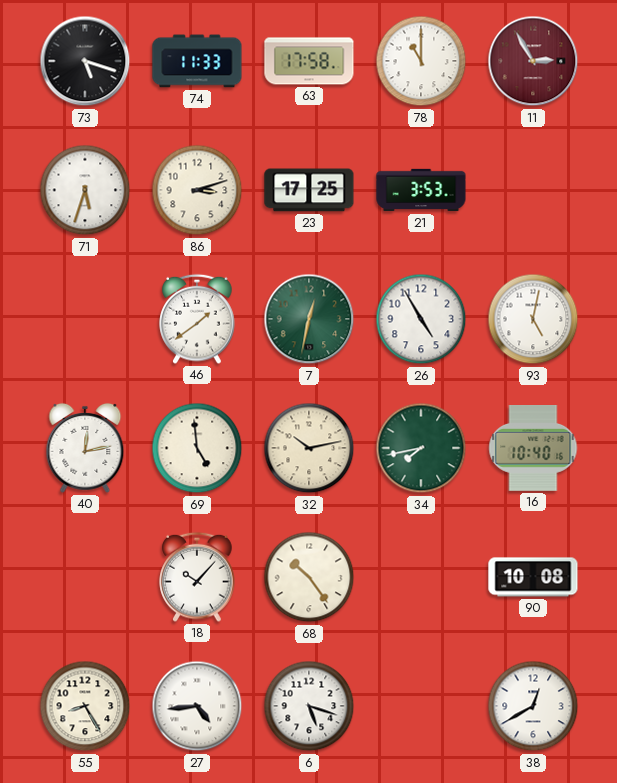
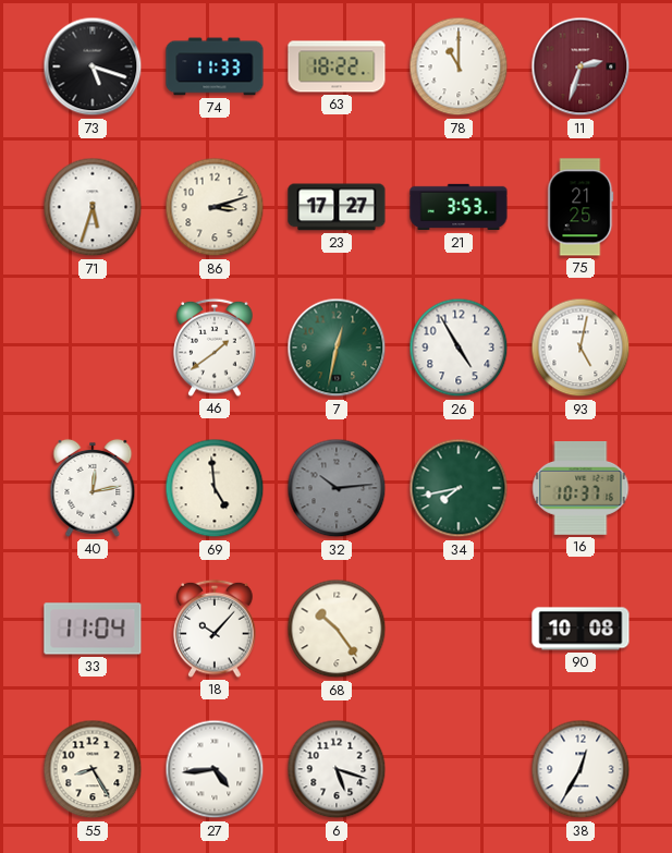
63: 17:58 -> 18:22
11: 2:55 -> 2:33
23: 17:25 -> 17:27
75: none -> 21:25
32: 10:13 -> 10:14
32 dial: cream -> grey
16: 10:40 -> 10:37
33: none -> 11:04
38: 12:40 -> 12:35
